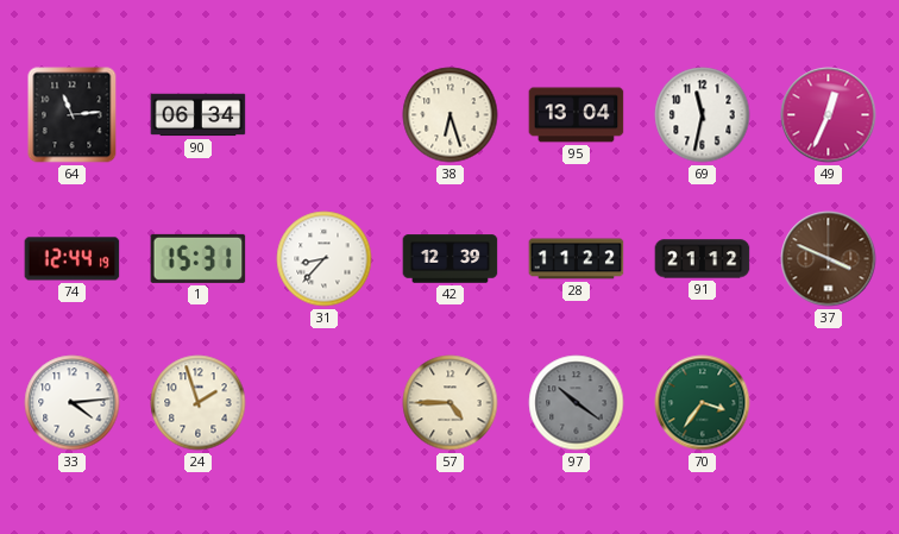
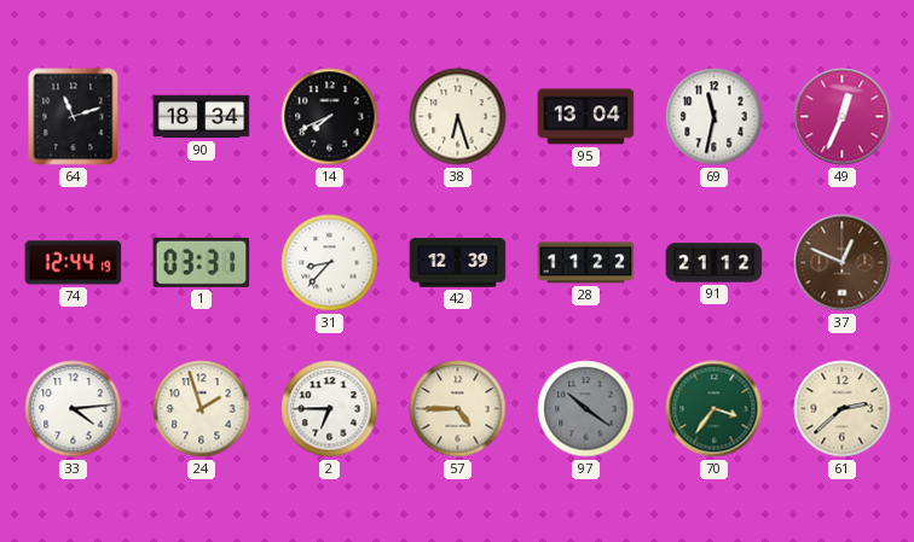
64: 11:14 -> 11:12
90: 06:34 -> 18:34
14: none -> 7:41
1: 15:31 -> 03:31
37: 3:49 -> 12:49
2: none -> 6:45
61: none -> 2:38
